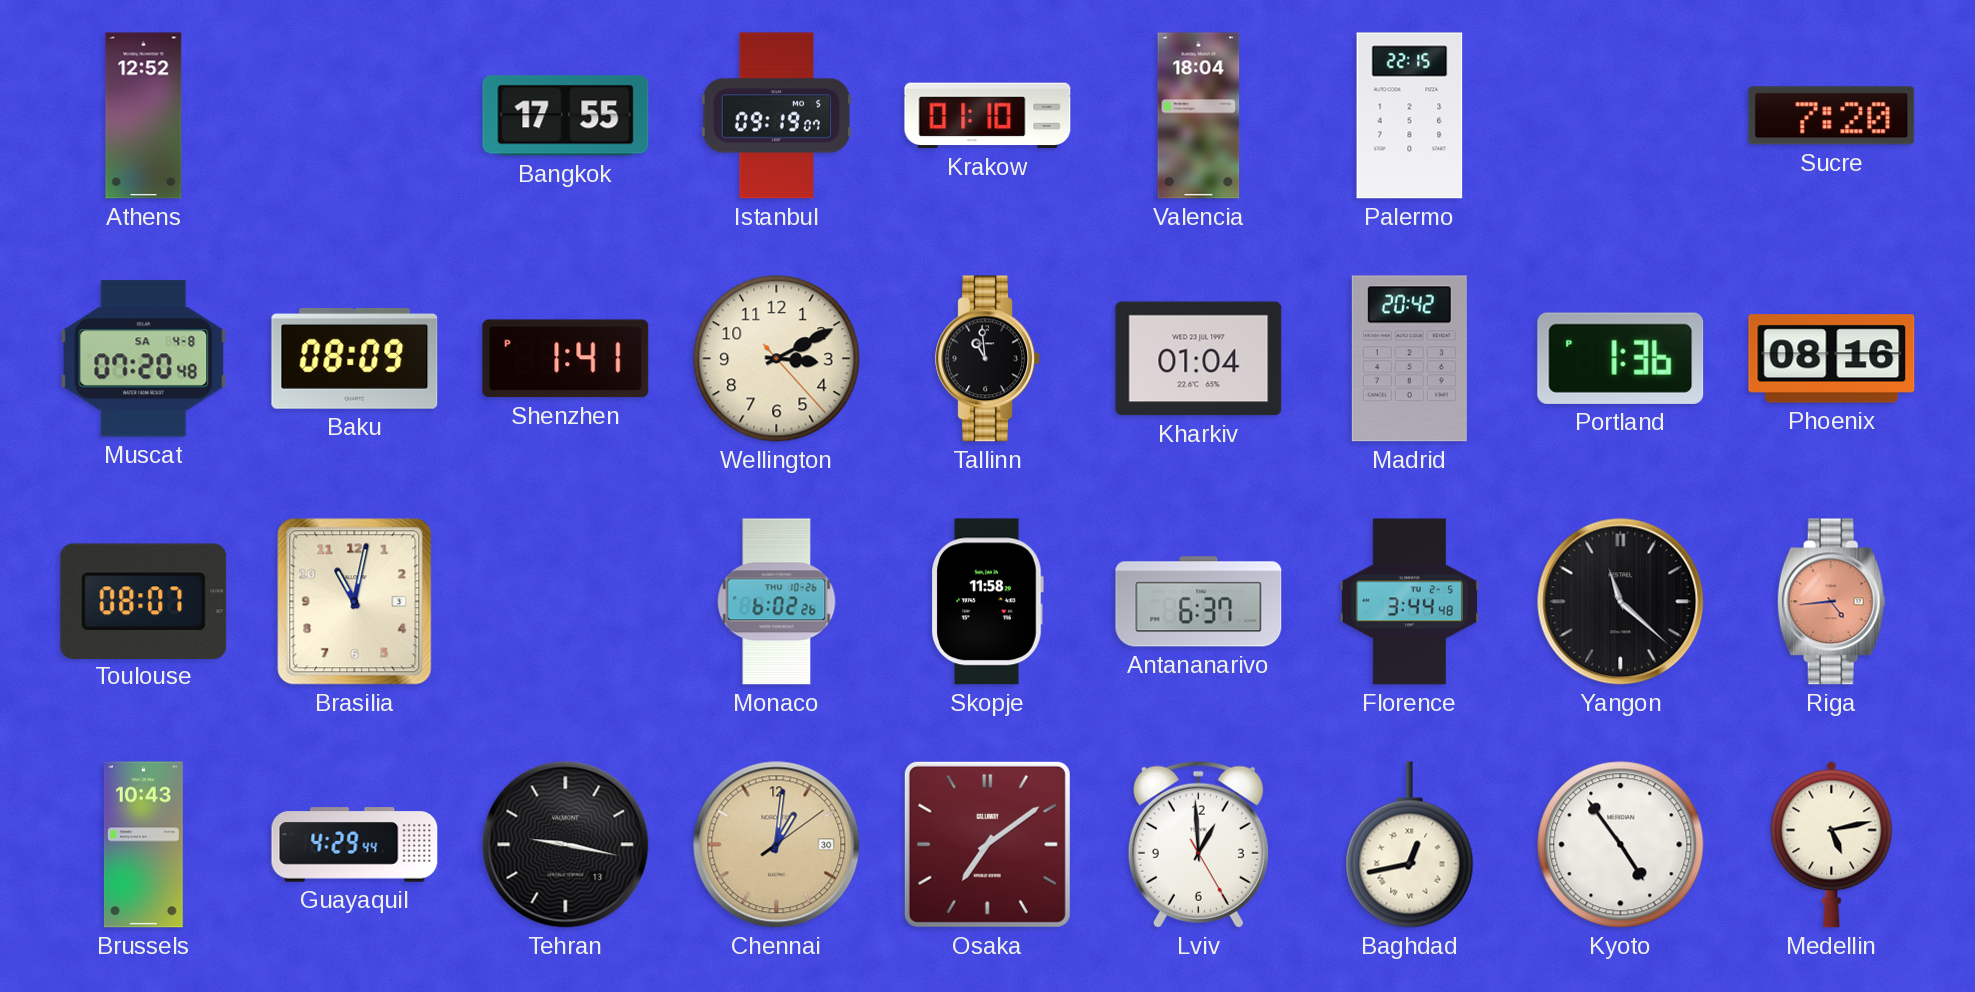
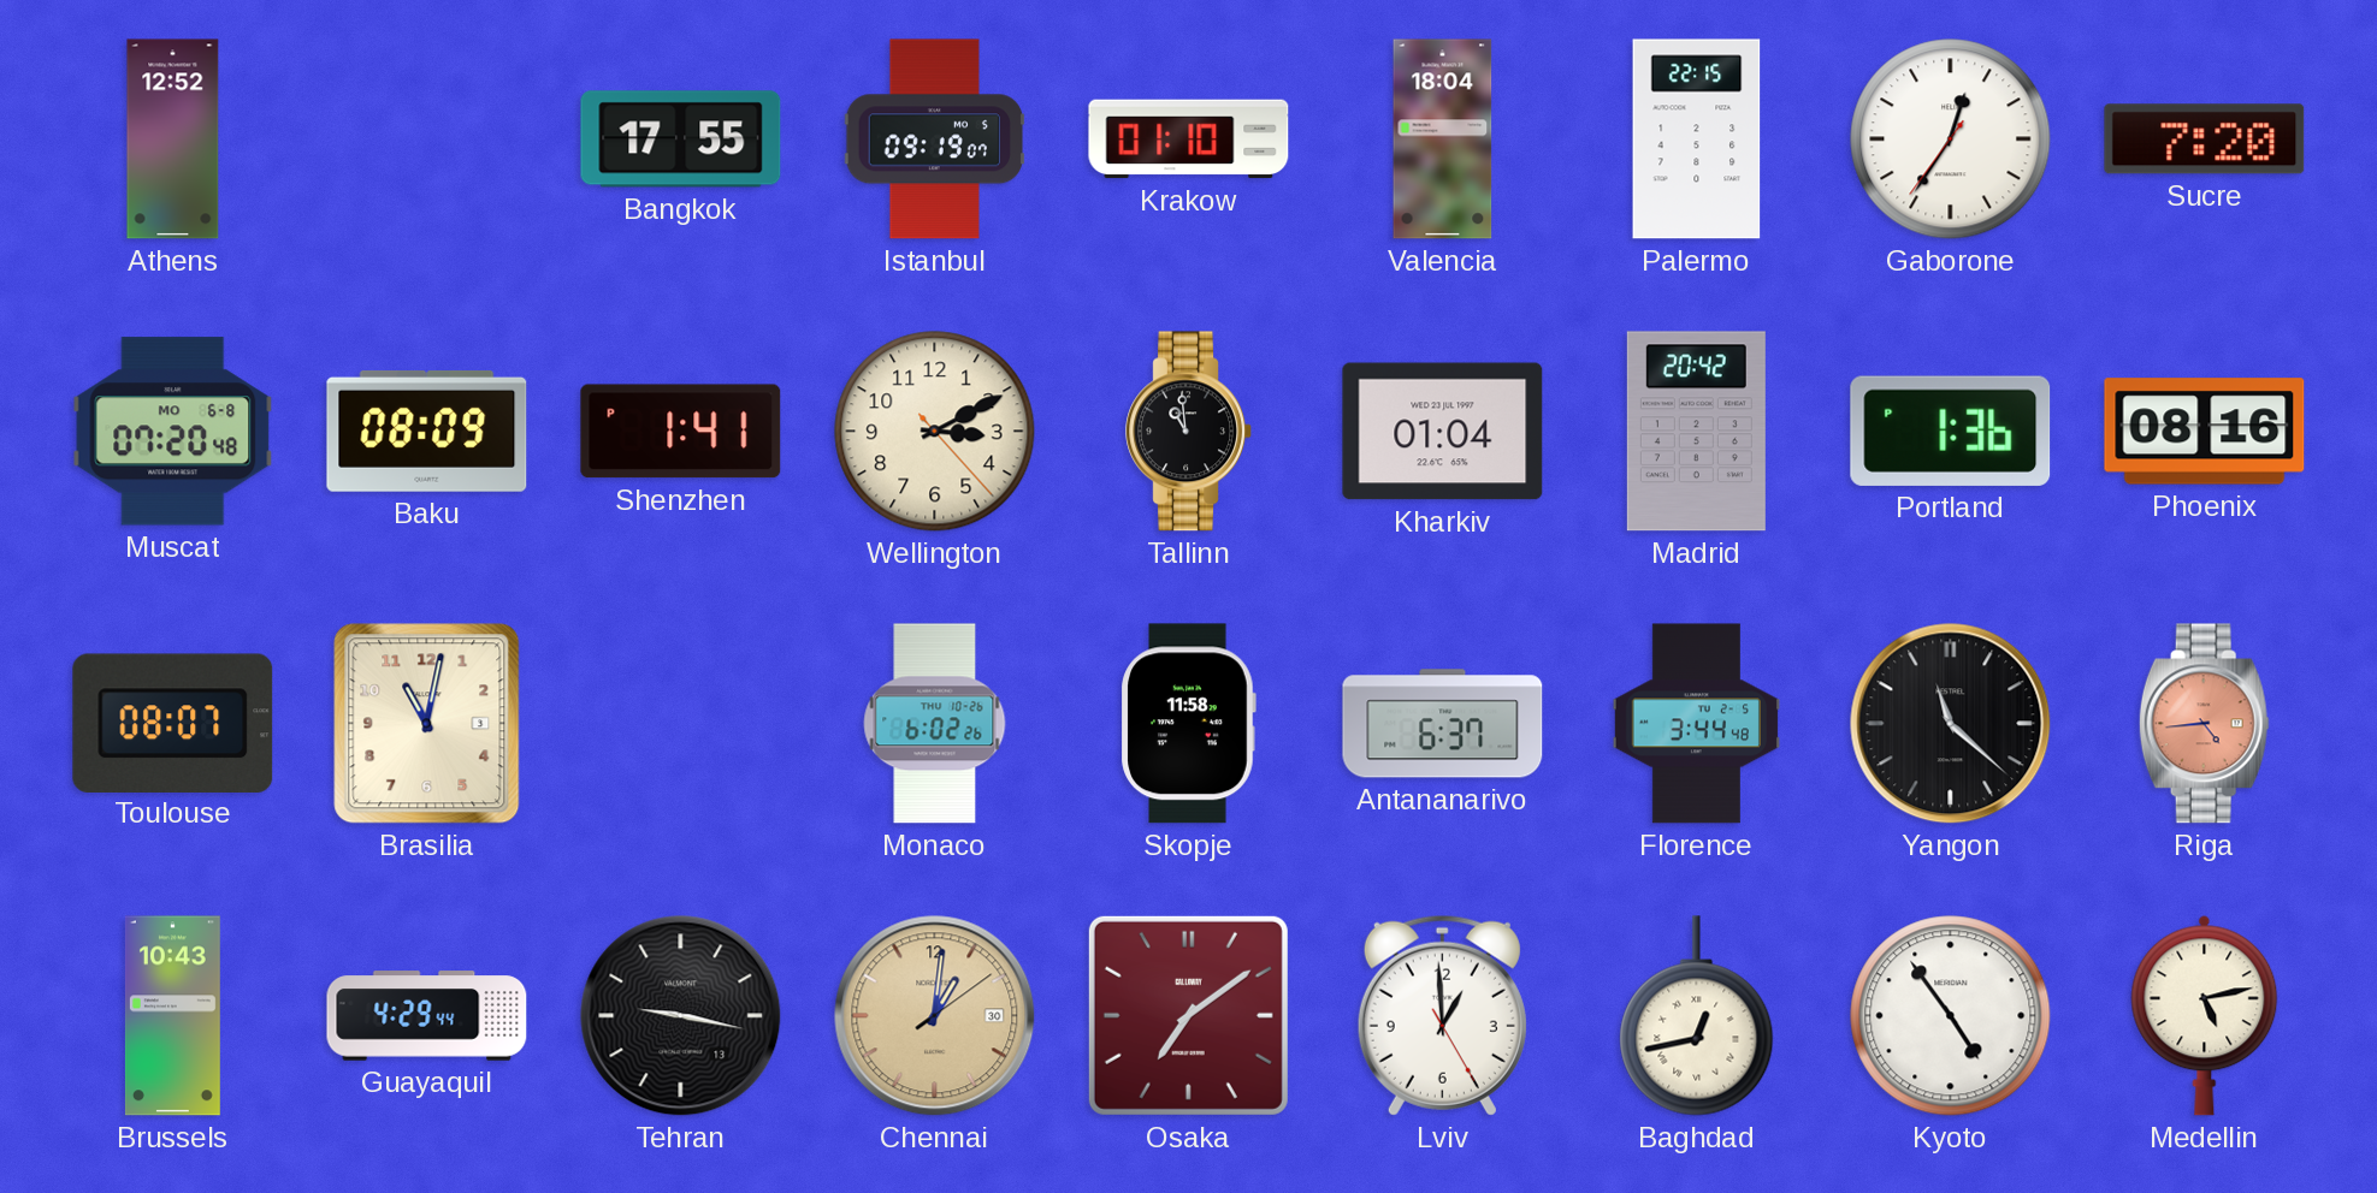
Gaborone: none -> 12:35
Muscat date: SA 4-8 -> MO 6-8
